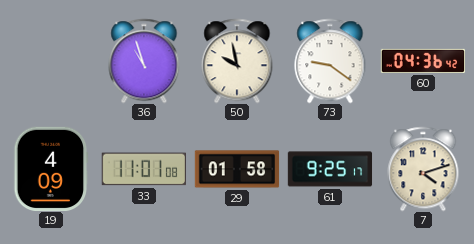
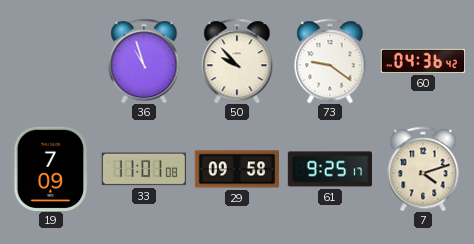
50: 9:58 -> 9:53
19: 4:09 -> 7:09
29: 01:58 -> 09:58
